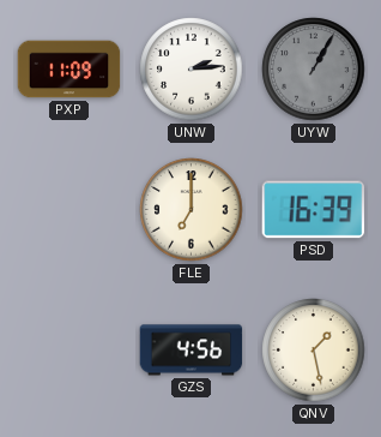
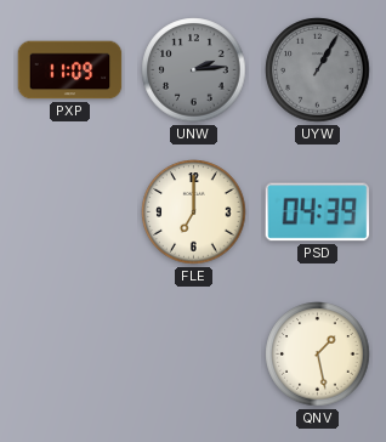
UNW dial: white -> grey
PSD: 16:39 -> 04:39
GZS: 4:56 -> none
